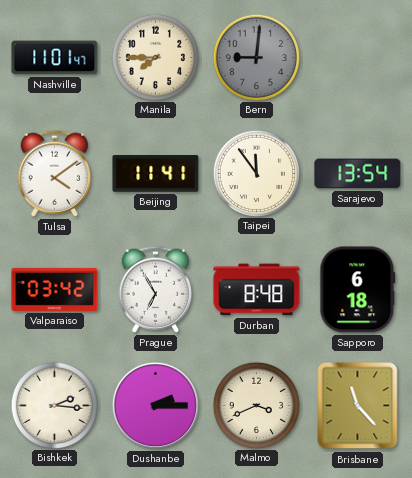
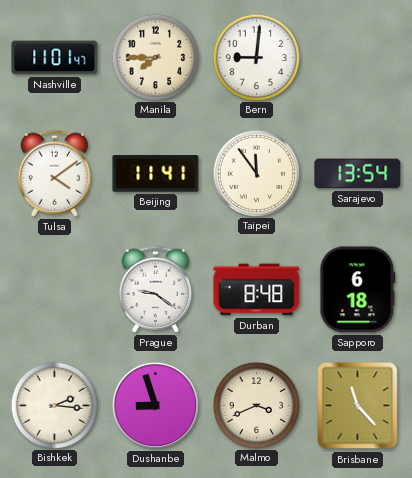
Bern dial: grey -> white
Valparaiso: 03:42 -> none
Prague: 6:55 -> 9:21
Dushanbe: 2:15 -> 8:57
